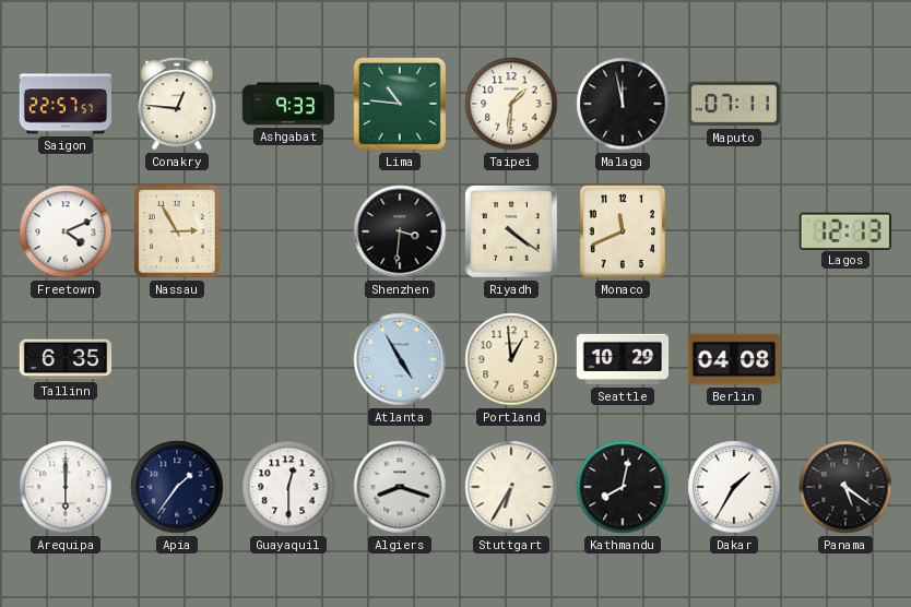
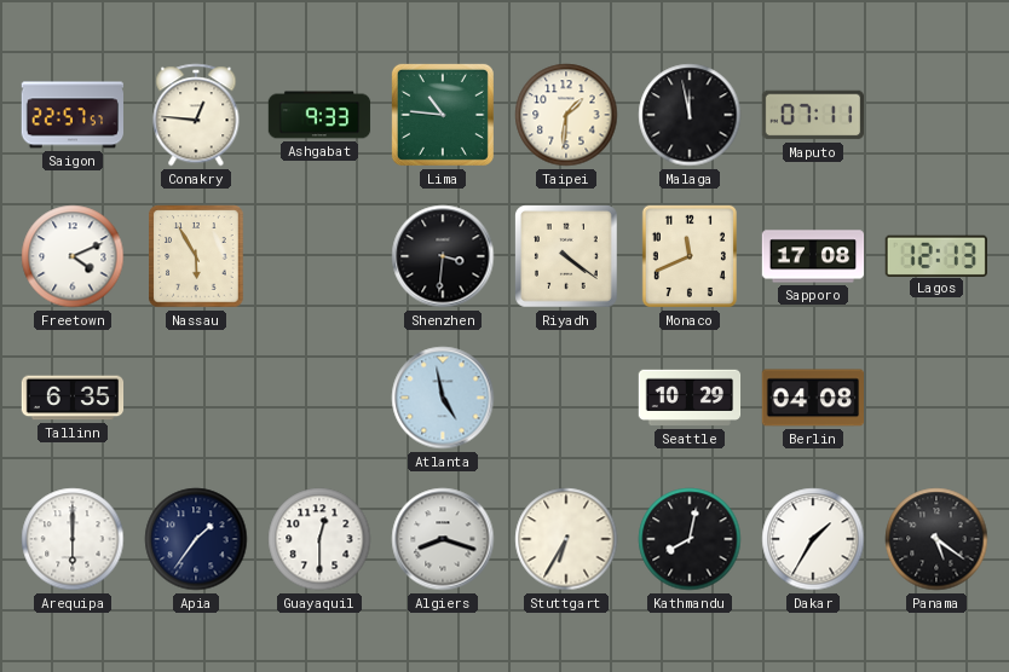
Nassau: 2:55 -> 5:55
Sapporo: none -> 17:08
Atlanta: 4:55 -> 4:58
Portland: 12:59 -> none
